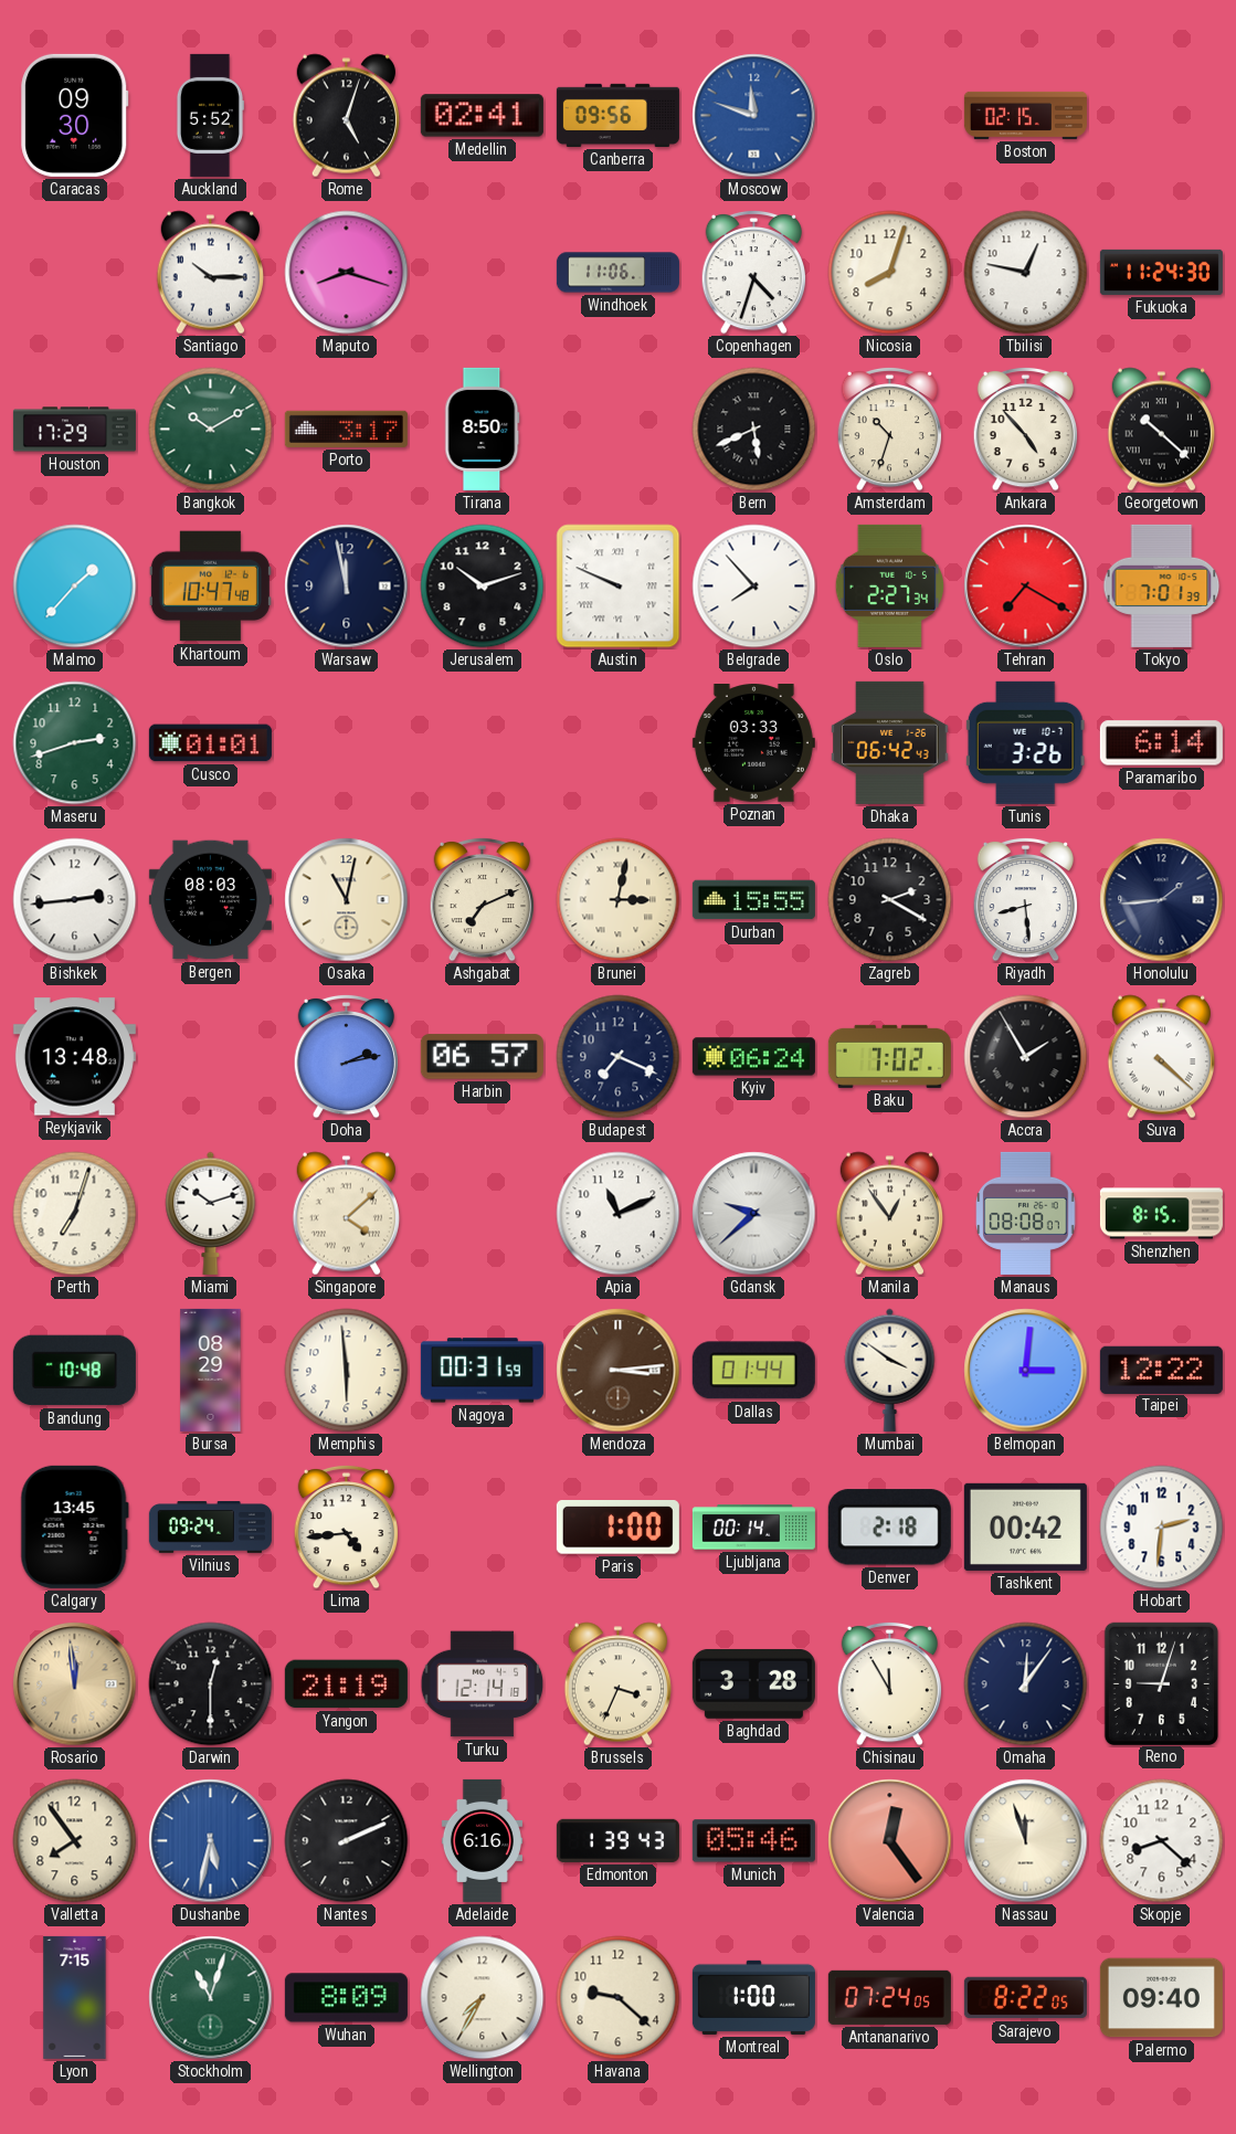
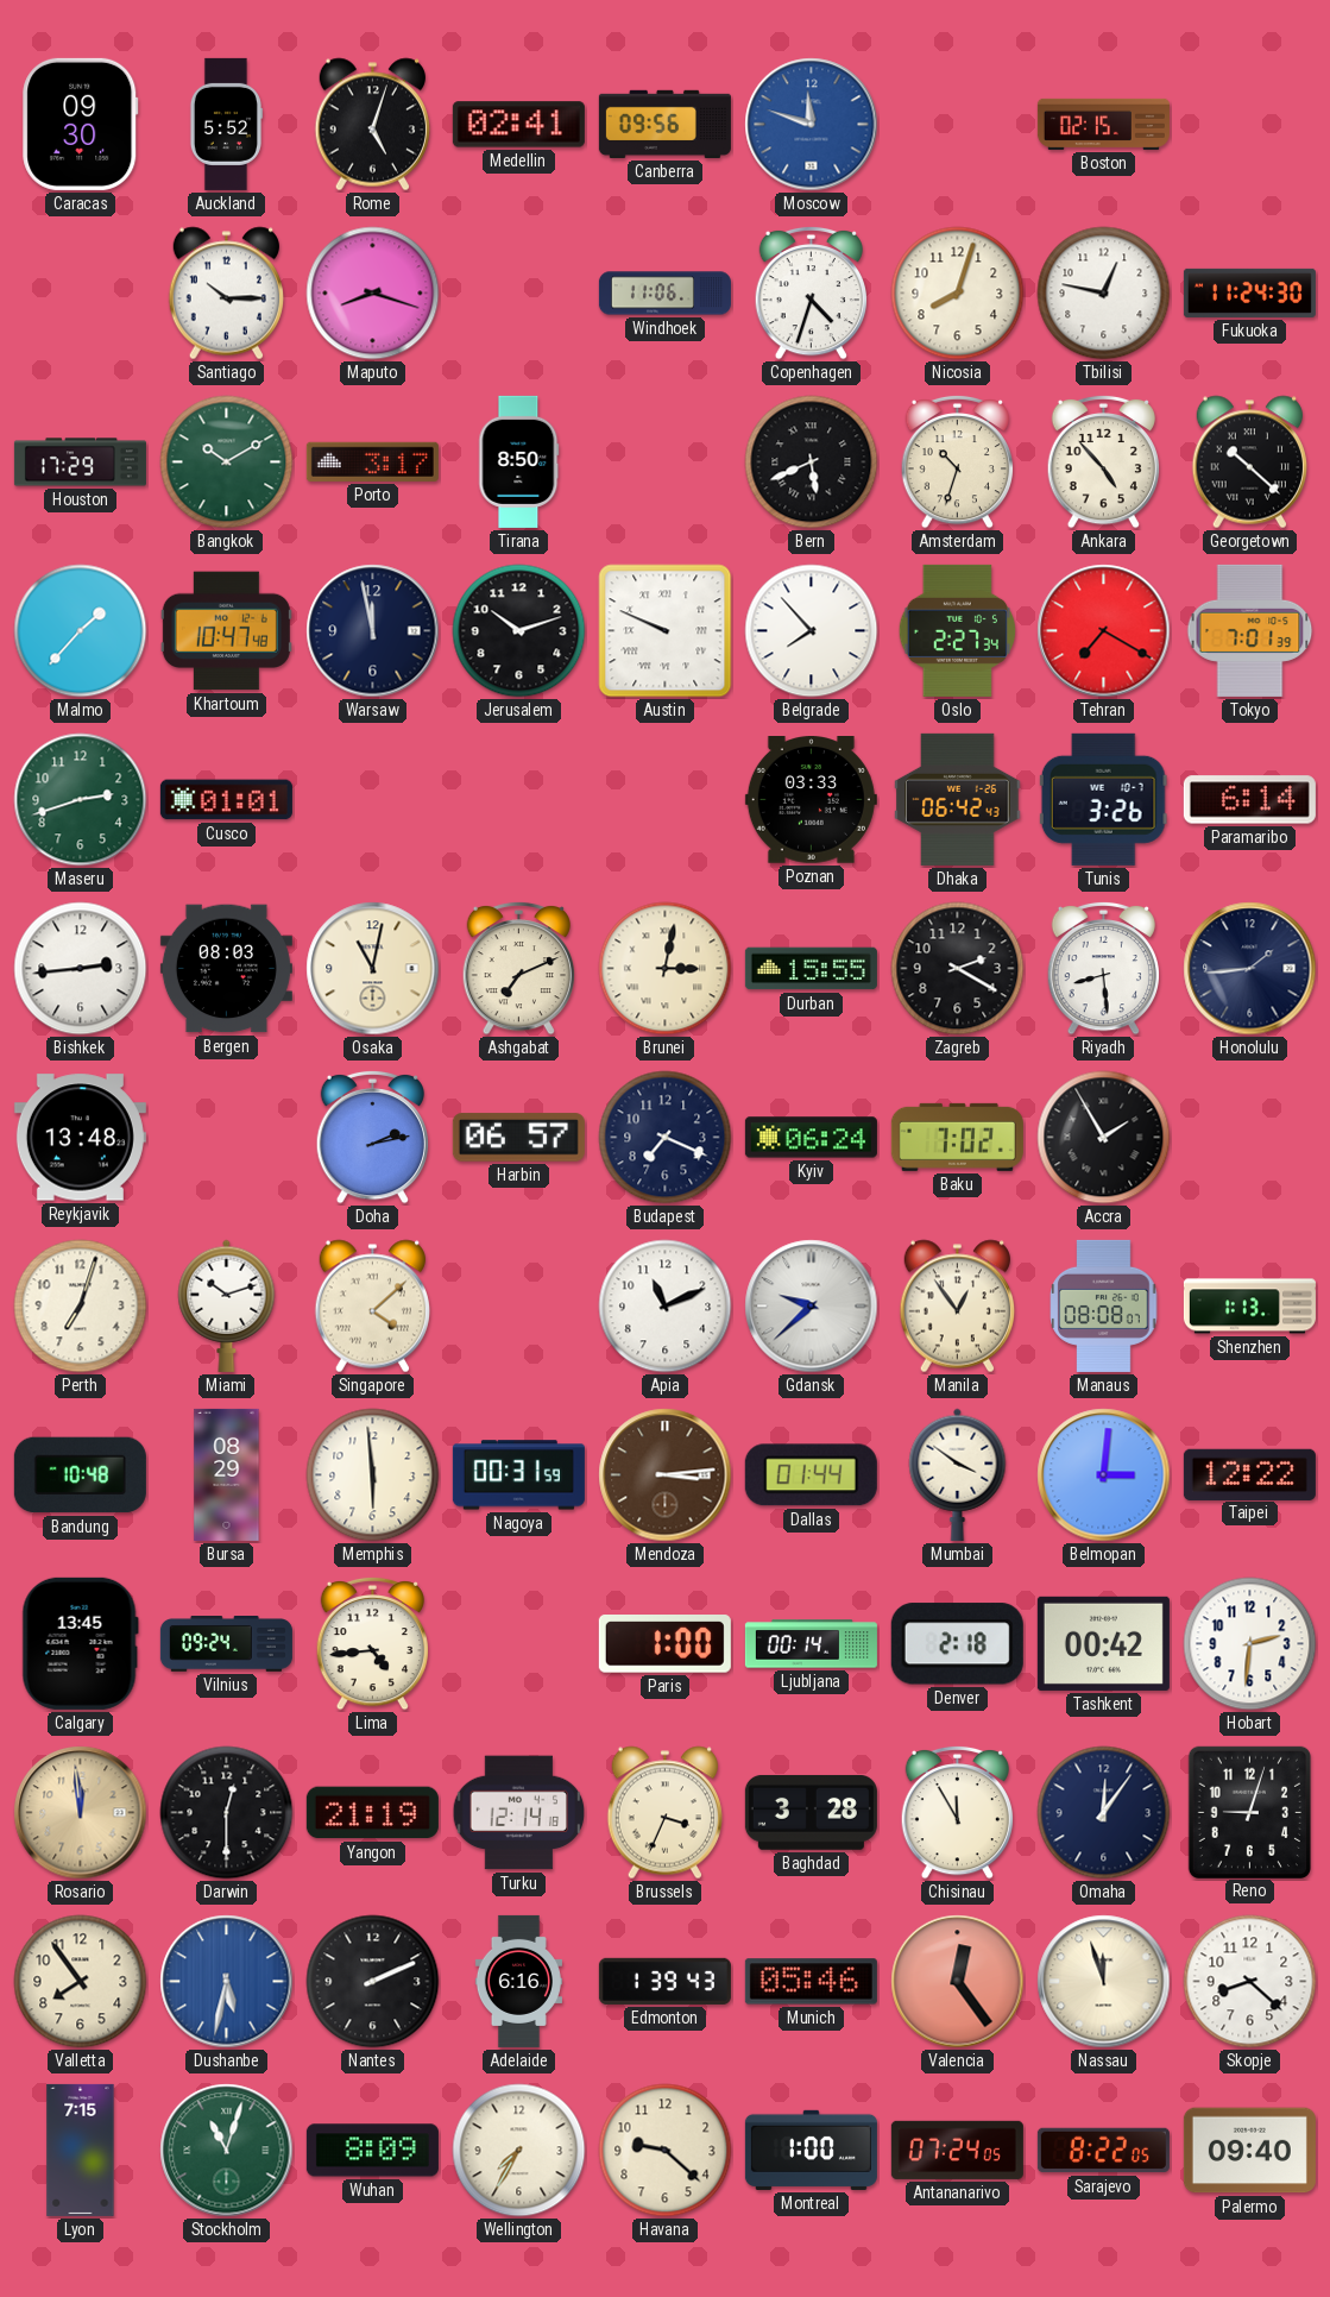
Suva: 4:22 -> none
Shenzhen: 8:15 -> 1:13
